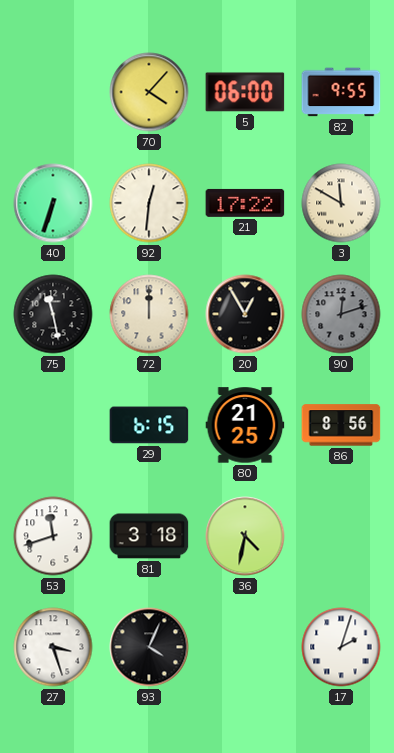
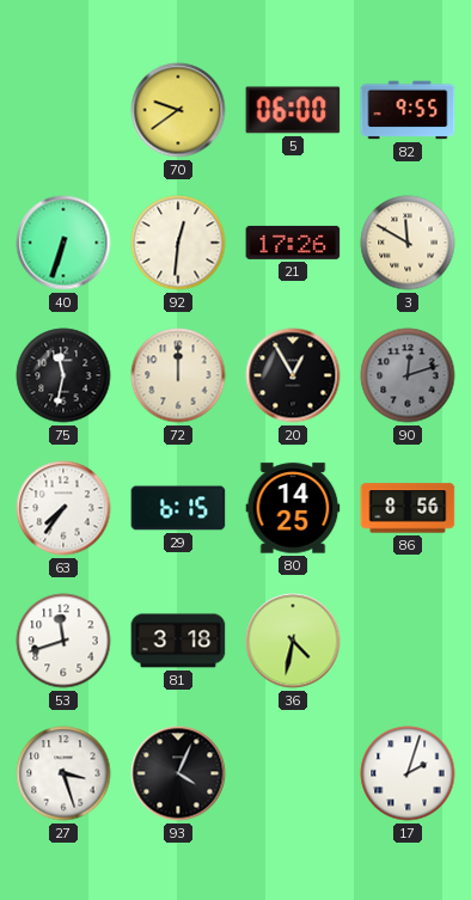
70: 4:07 -> 9:39
21: 17:22 -> 17:26
75: 11:28 -> 11:32
63: none -> 7:36
80: 21:25 -> 14:25
